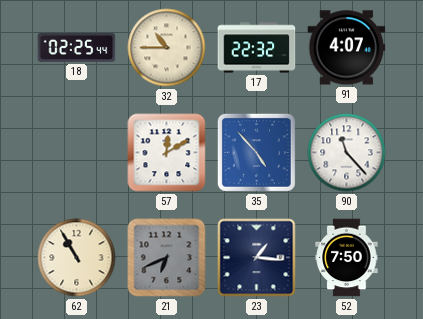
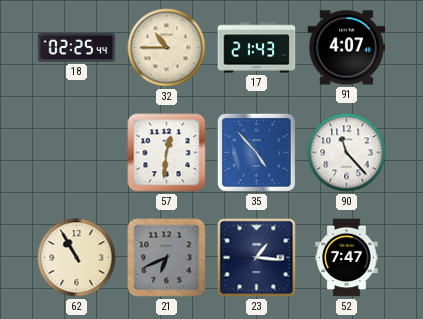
17: 22:32 -> 21:43
57: 12:10 -> 12:31
52: 7:50 -> 7:47
